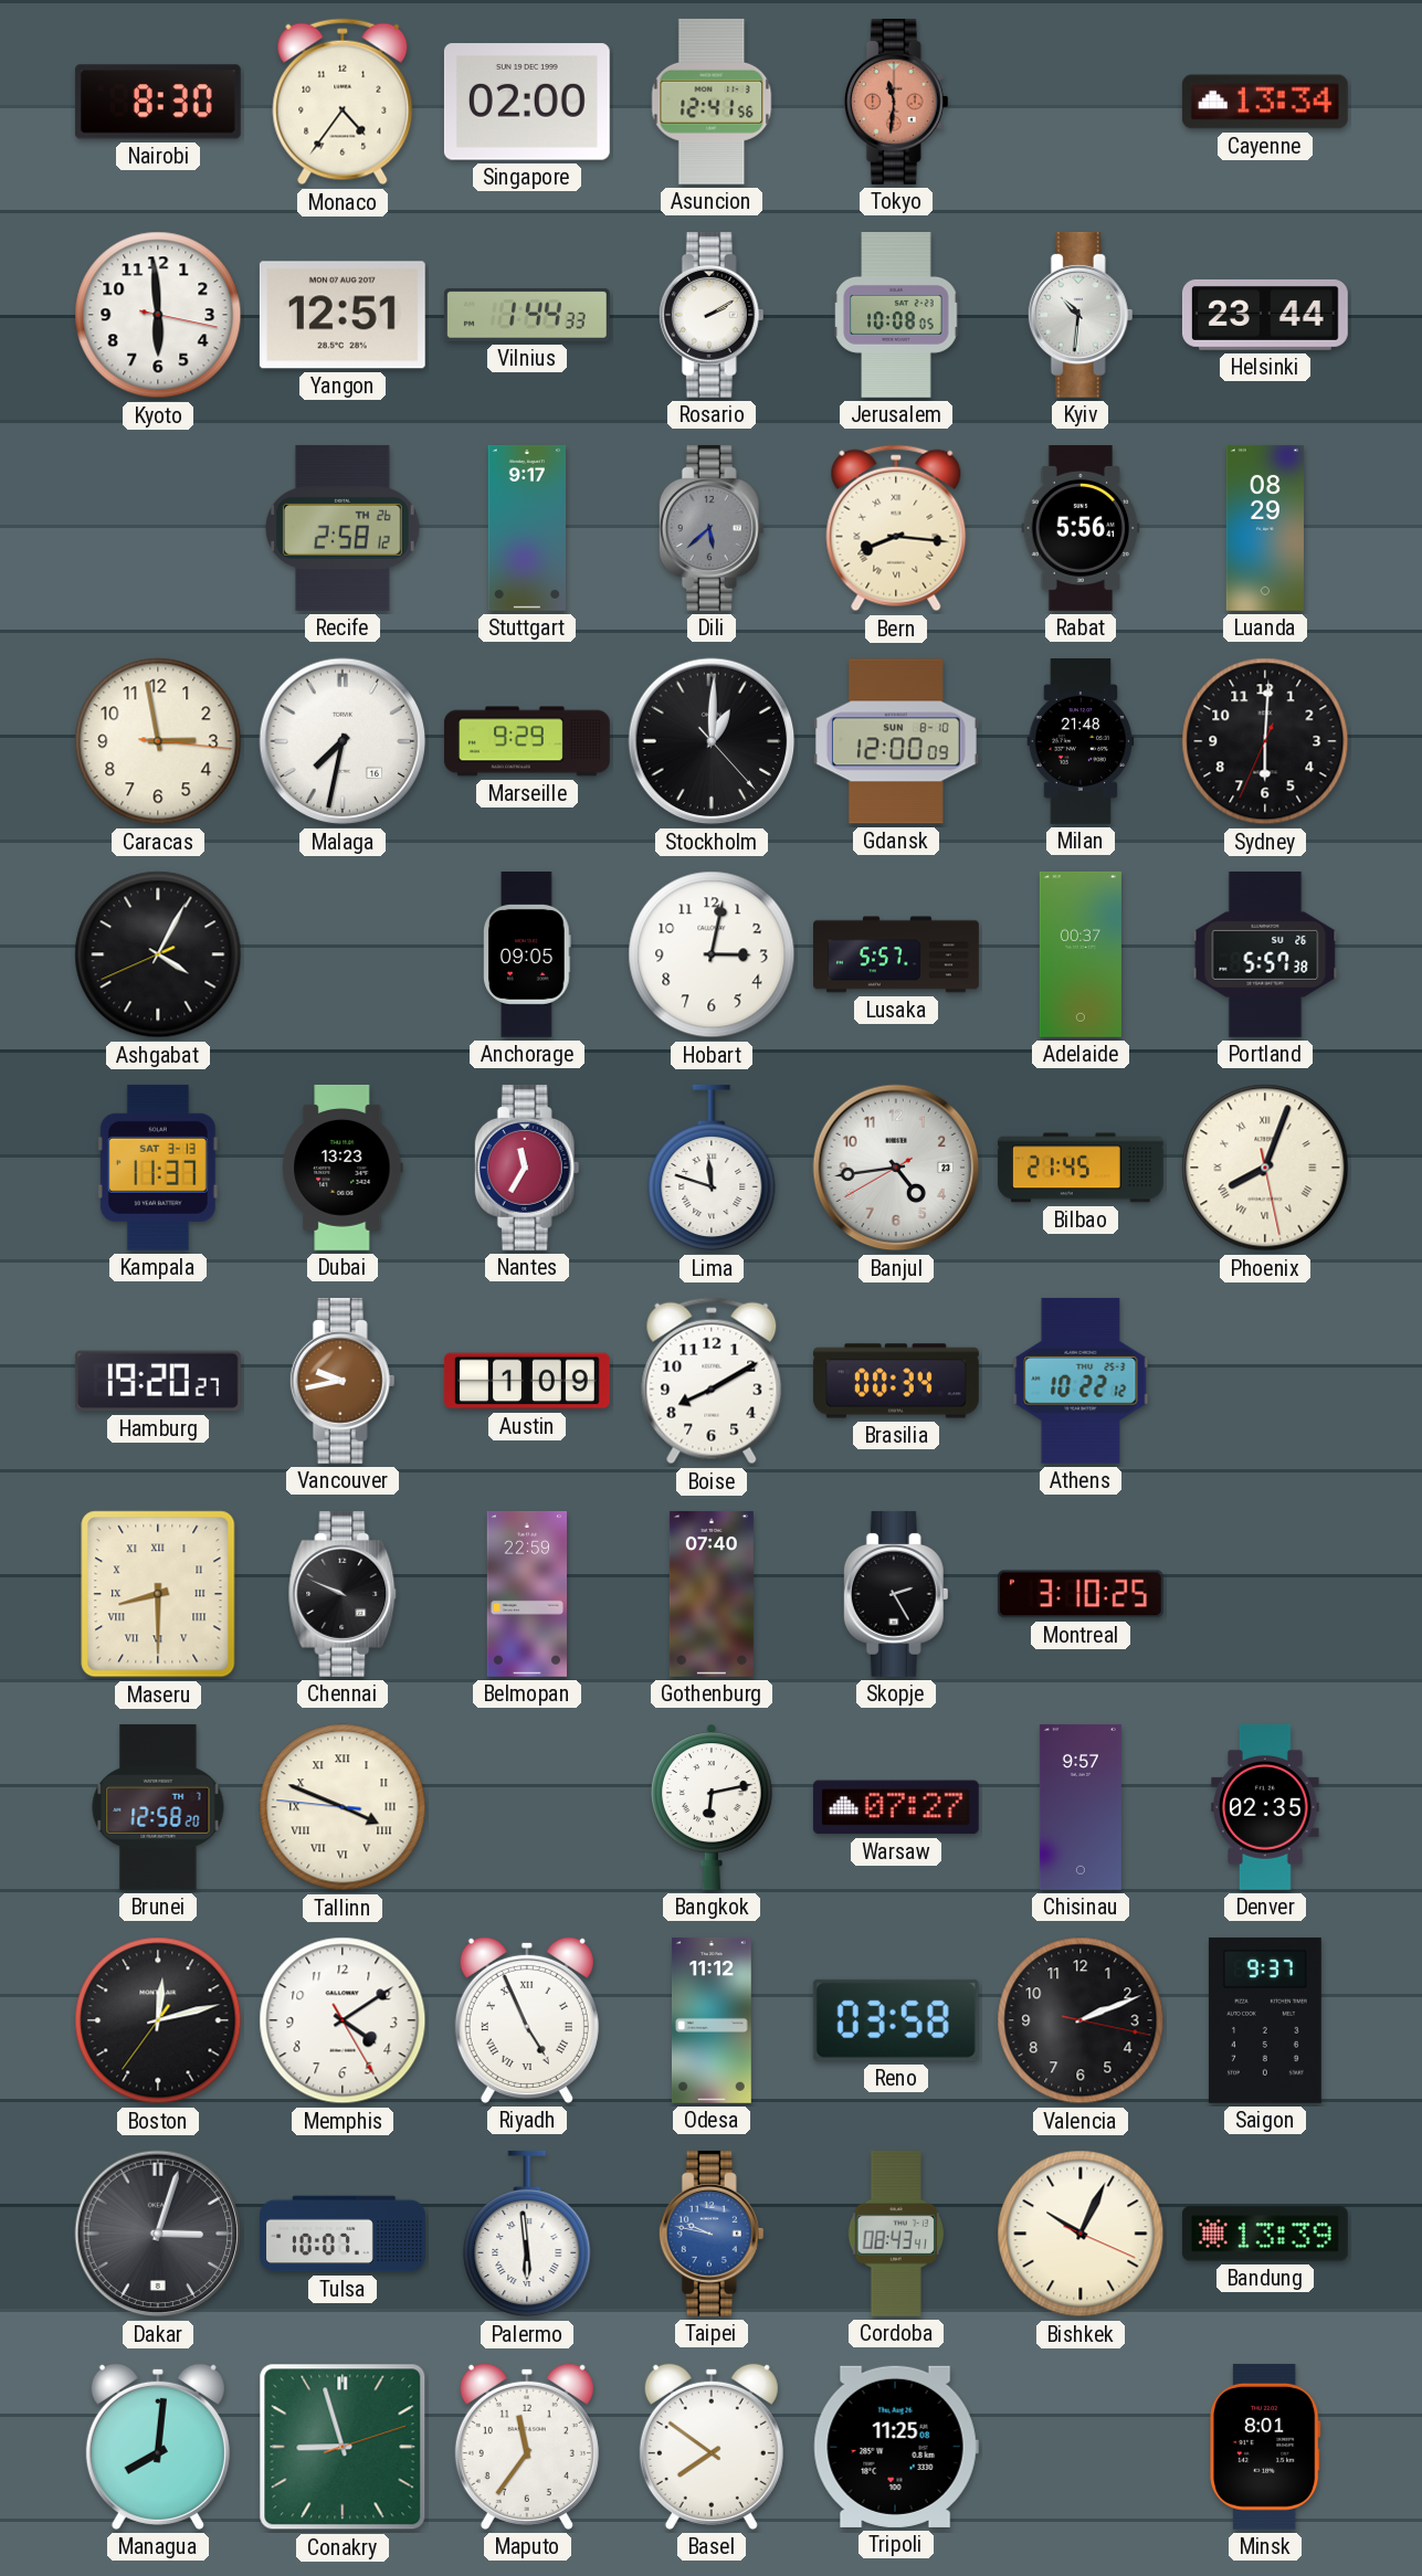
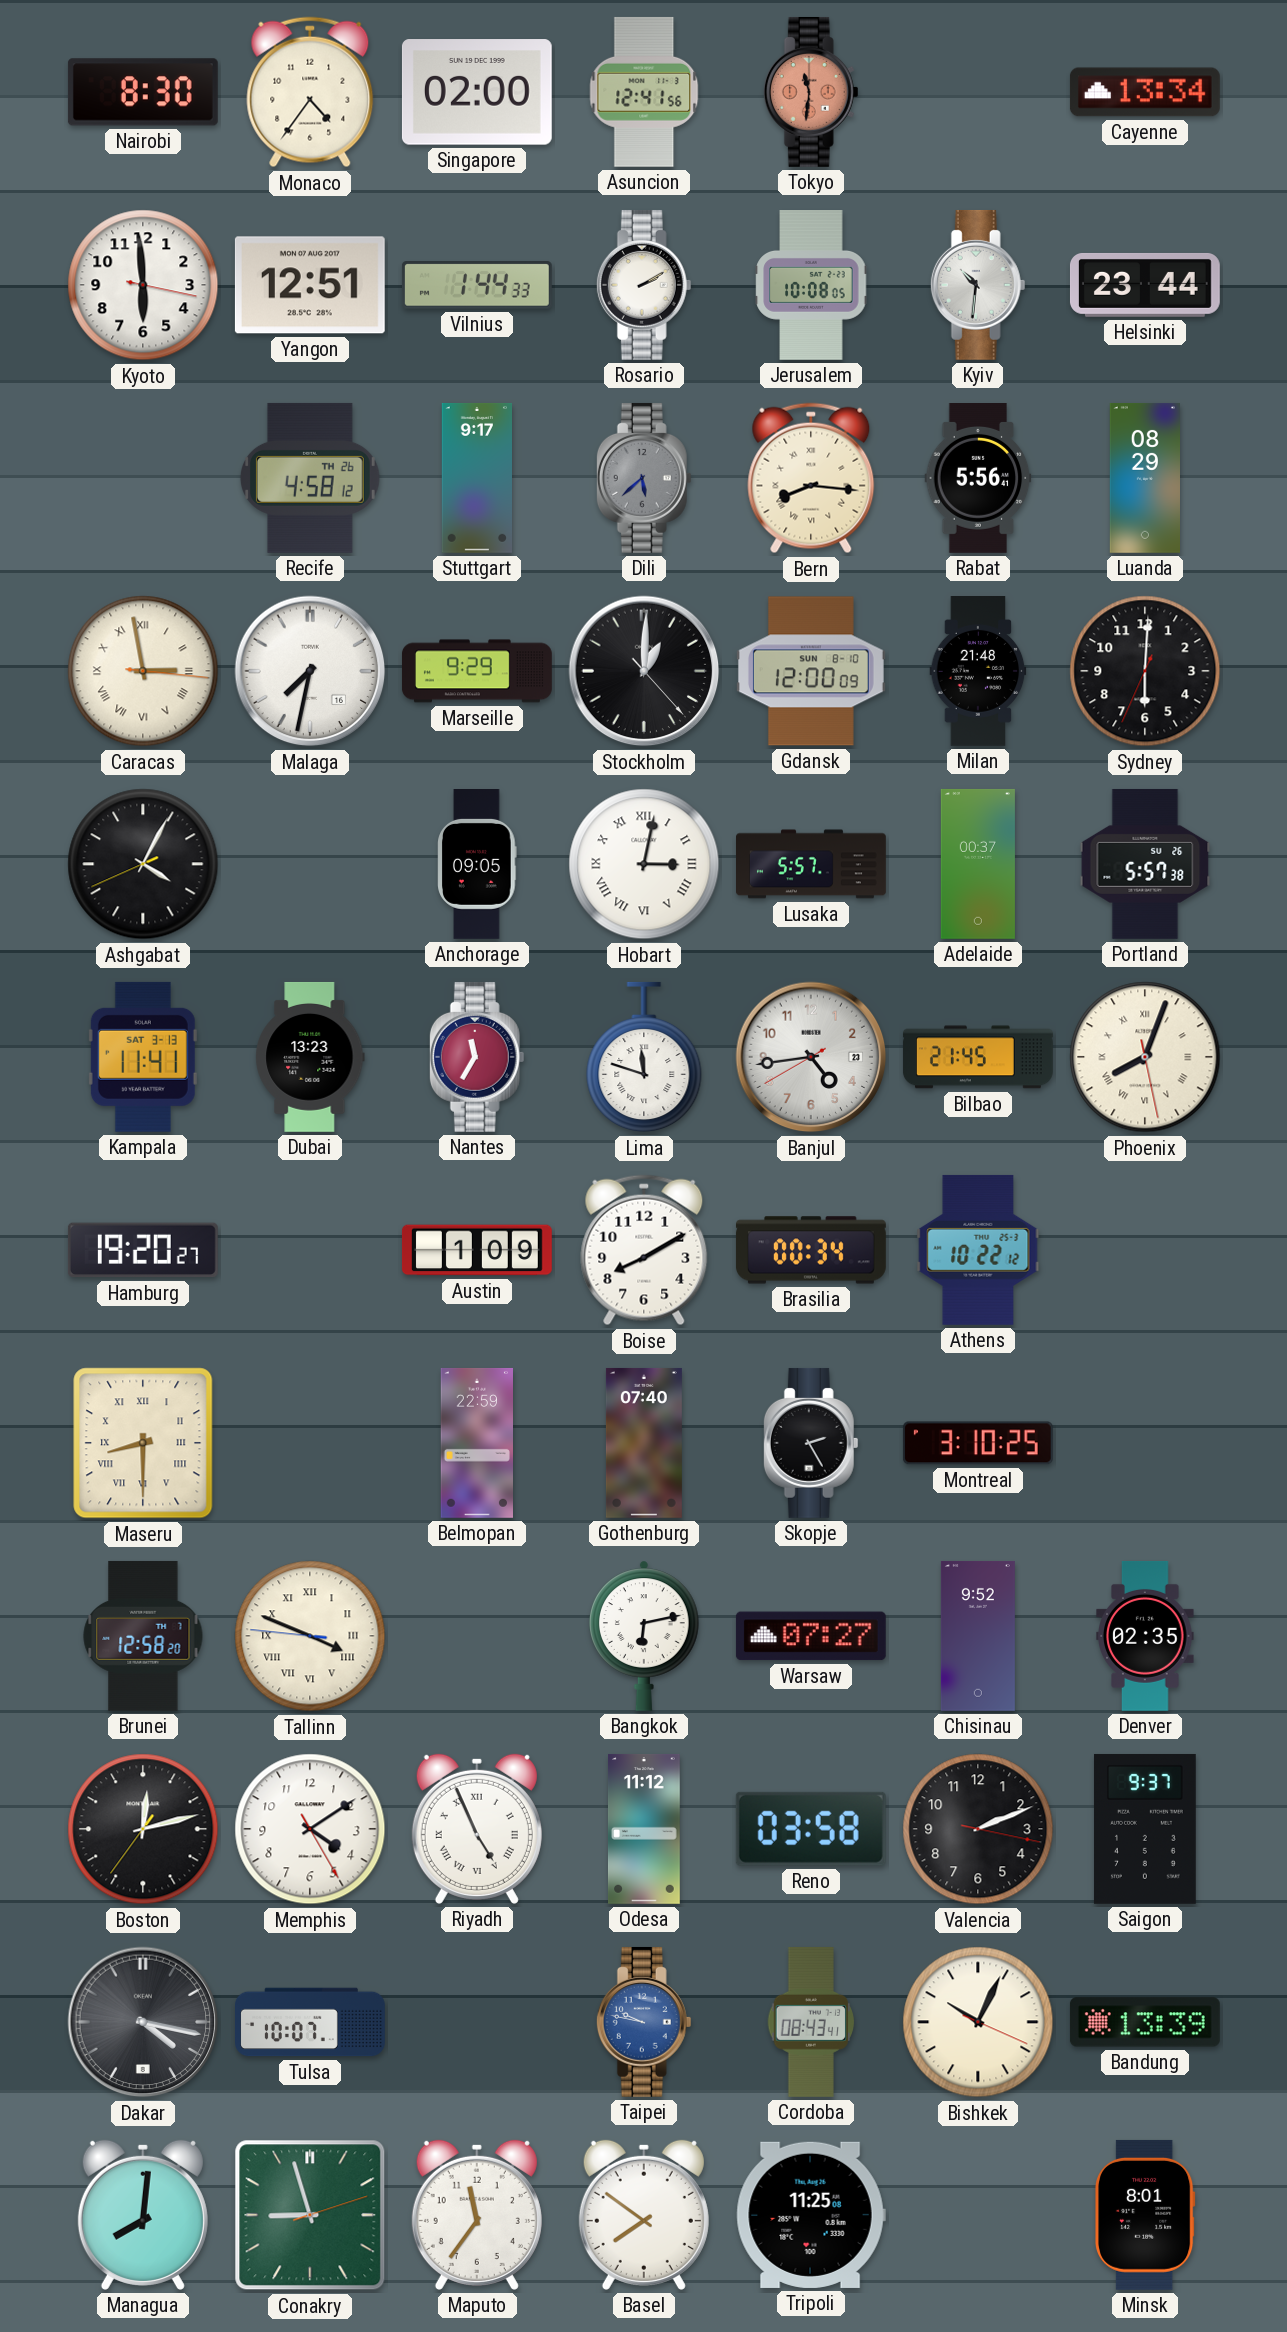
Recife: 2:58 -> 4:58
Caracas numerals: Arabic -> Roman
Hobart numerals: Arabic -> Roman
Kampala: 11:37 -> 11:41
Vancouver: 9:43 -> none
Chennai: 9:49 -> none
Chisinau: 9:57 -> 9:52
Dakar: 3:03 -> 4:17
Palermo: 5:59 -> none
